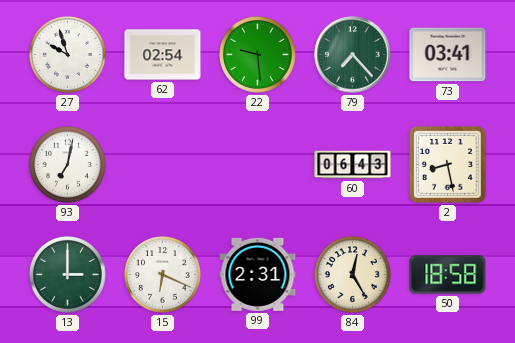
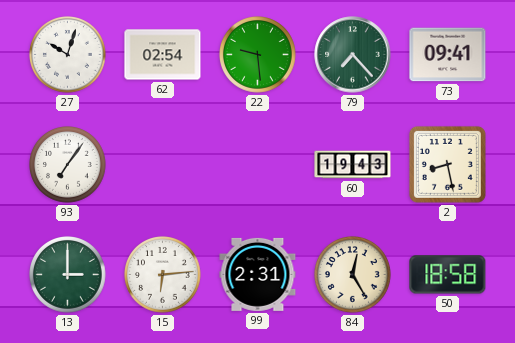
27: 9:57 -> 10:03
73: 03:41 -> 09:41
93: 7:02 -> 7:06
60: 06:43 -> 19:43
15: 6:19 -> 6:14
